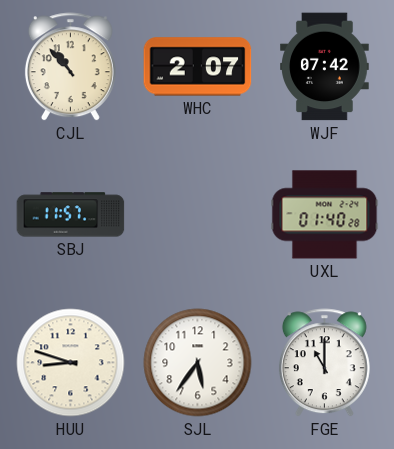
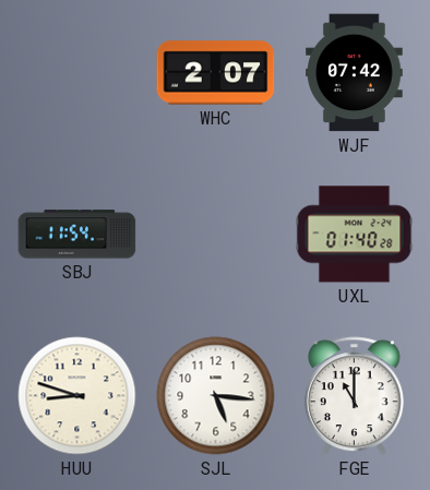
CJL: 10:53 -> none
SBJ: 11:57 -> 11:54
SJL: 5:36 -> 5:16
